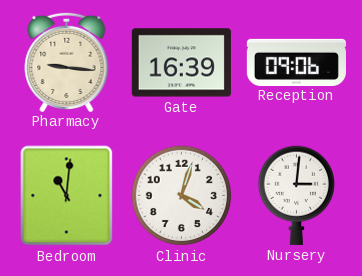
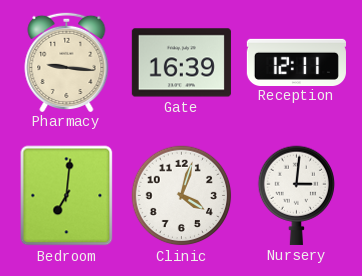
Reception: 09:06 -> 12:11
Bedroom: 11:01 -> 7:01
